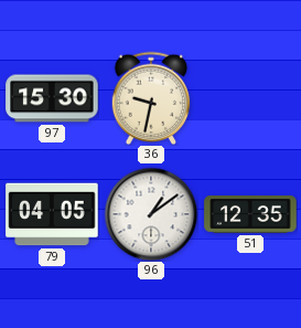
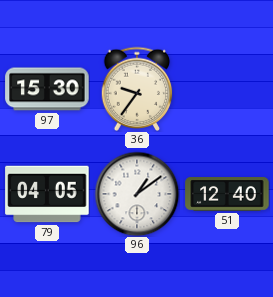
36: 9:32 -> 9:36
51: 12:35 -> 12:40
